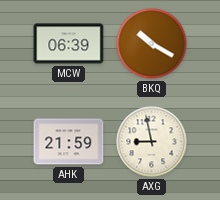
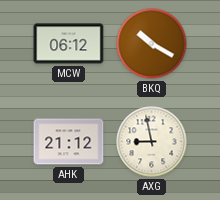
MCW: 06:39 -> 06:12
AHK: 21:59 -> 21:12
